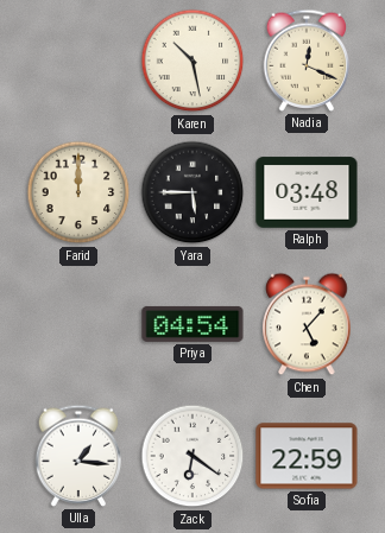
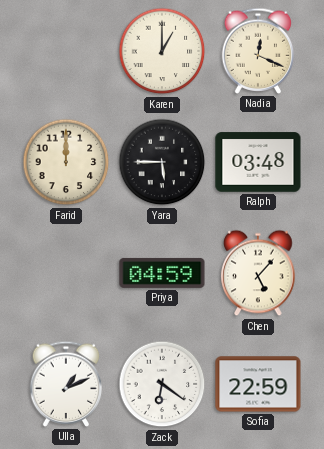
Karen: 10:28 -> 1:00
Priya: 04:54 -> 04:59
Ulla: 1:16 -> 1:11
